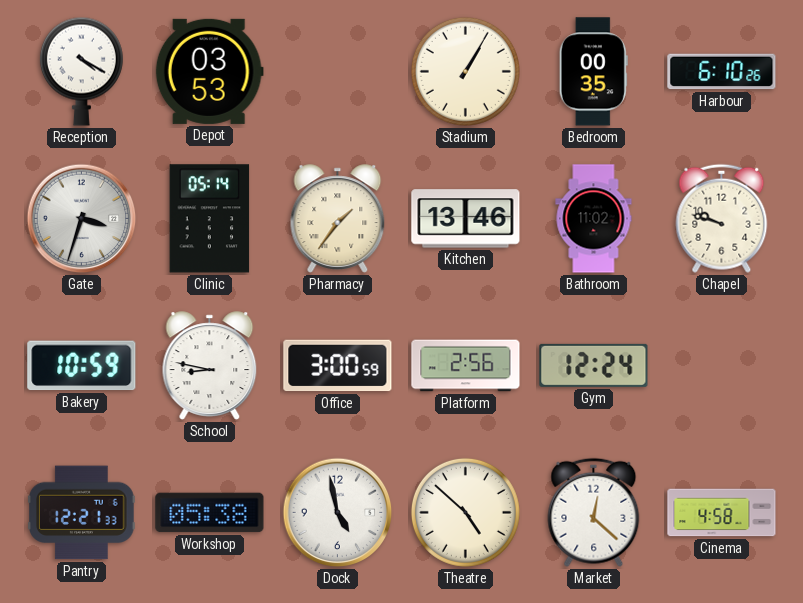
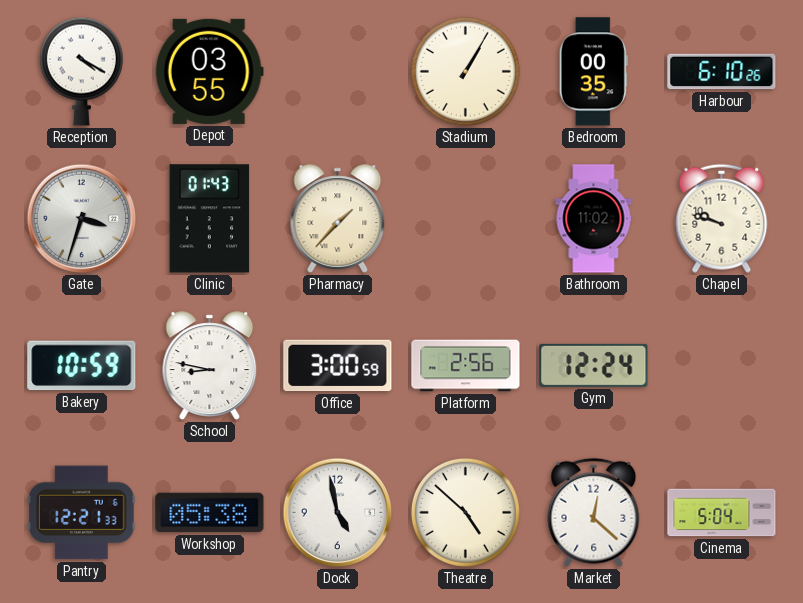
Depot: 03:53 -> 03:55
Clinic: 05:14 -> 01:43
Pharmacy: 1:36 -> 1:37
Kitchen: 13:46 -> none
Cinema: 4:58 -> 5:04
